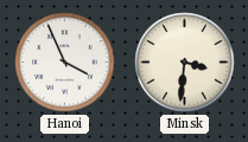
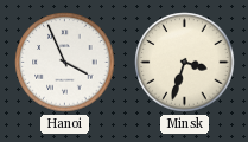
Minsk: 3:31 -> 3:33
